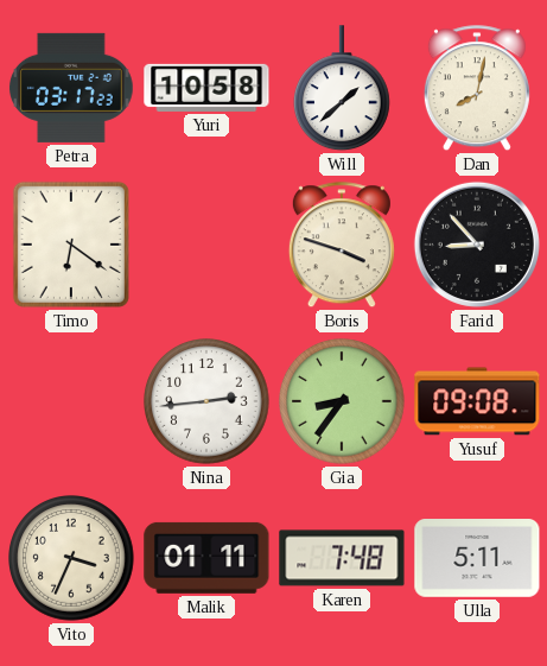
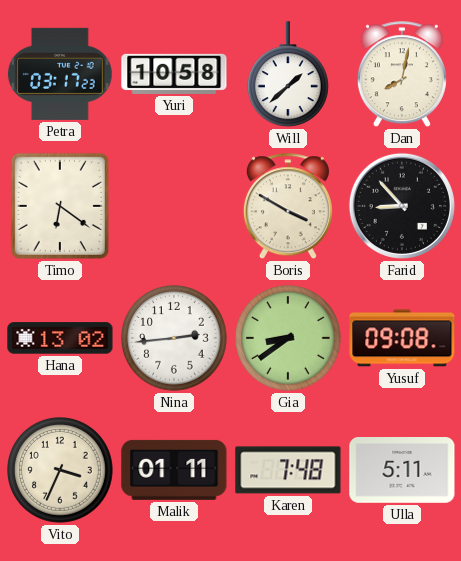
Boris: 3:48 -> 3:50
Hana: none -> 13:02
Gia: 8:36 -> 8:39
